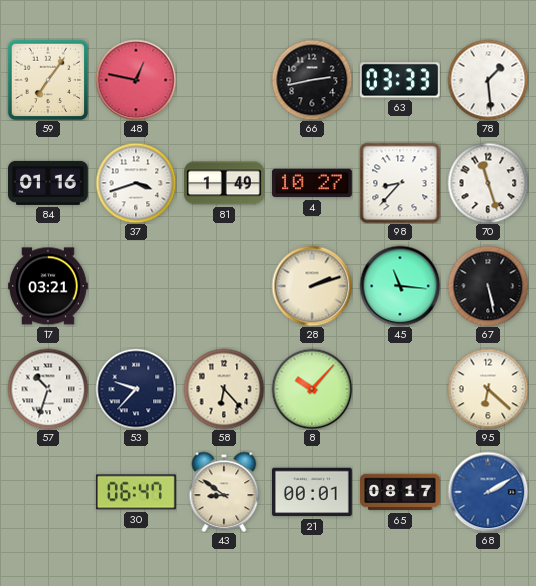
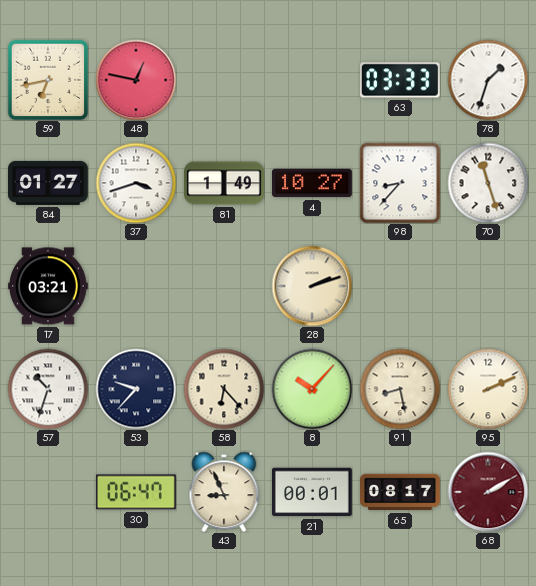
59: 7:06 -> 6:43
66: 2:43 -> none
78: 1:29 -> 1:33
84: 01:16 -> 01:27
45: 11:16 -> none
67: 5:28 -> none
91: none -> 8:28
95: 6:22 -> 2:11
43: 8:51 -> 8:56
68 dial: blue -> burgundy
